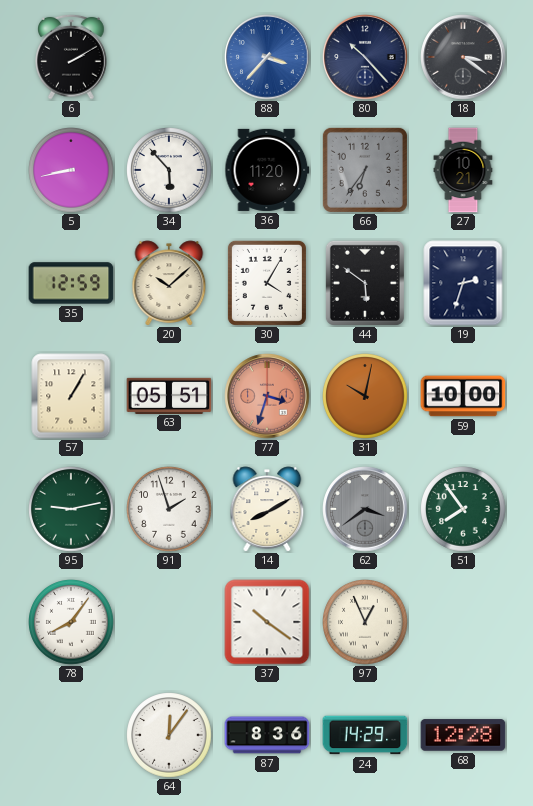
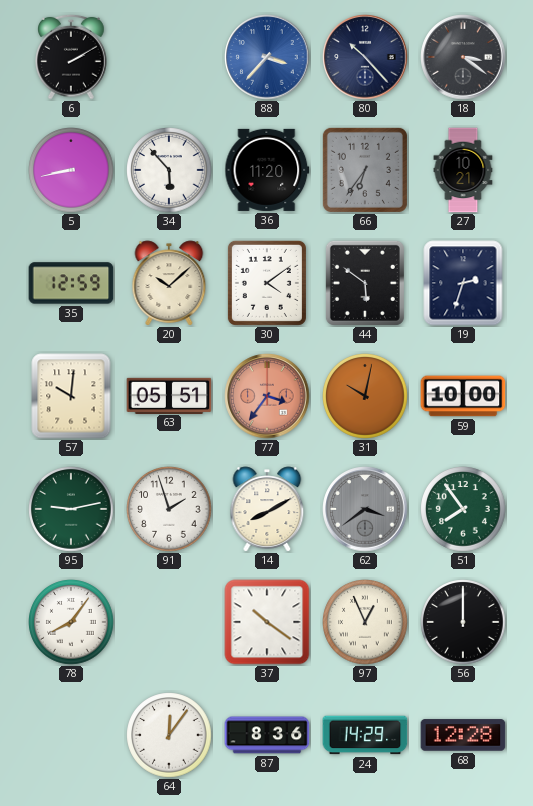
30: 4:05 -> 4:09
57: 1:05 -> 10:01
77: 3:33 -> 3:36
56: none -> 12:00
